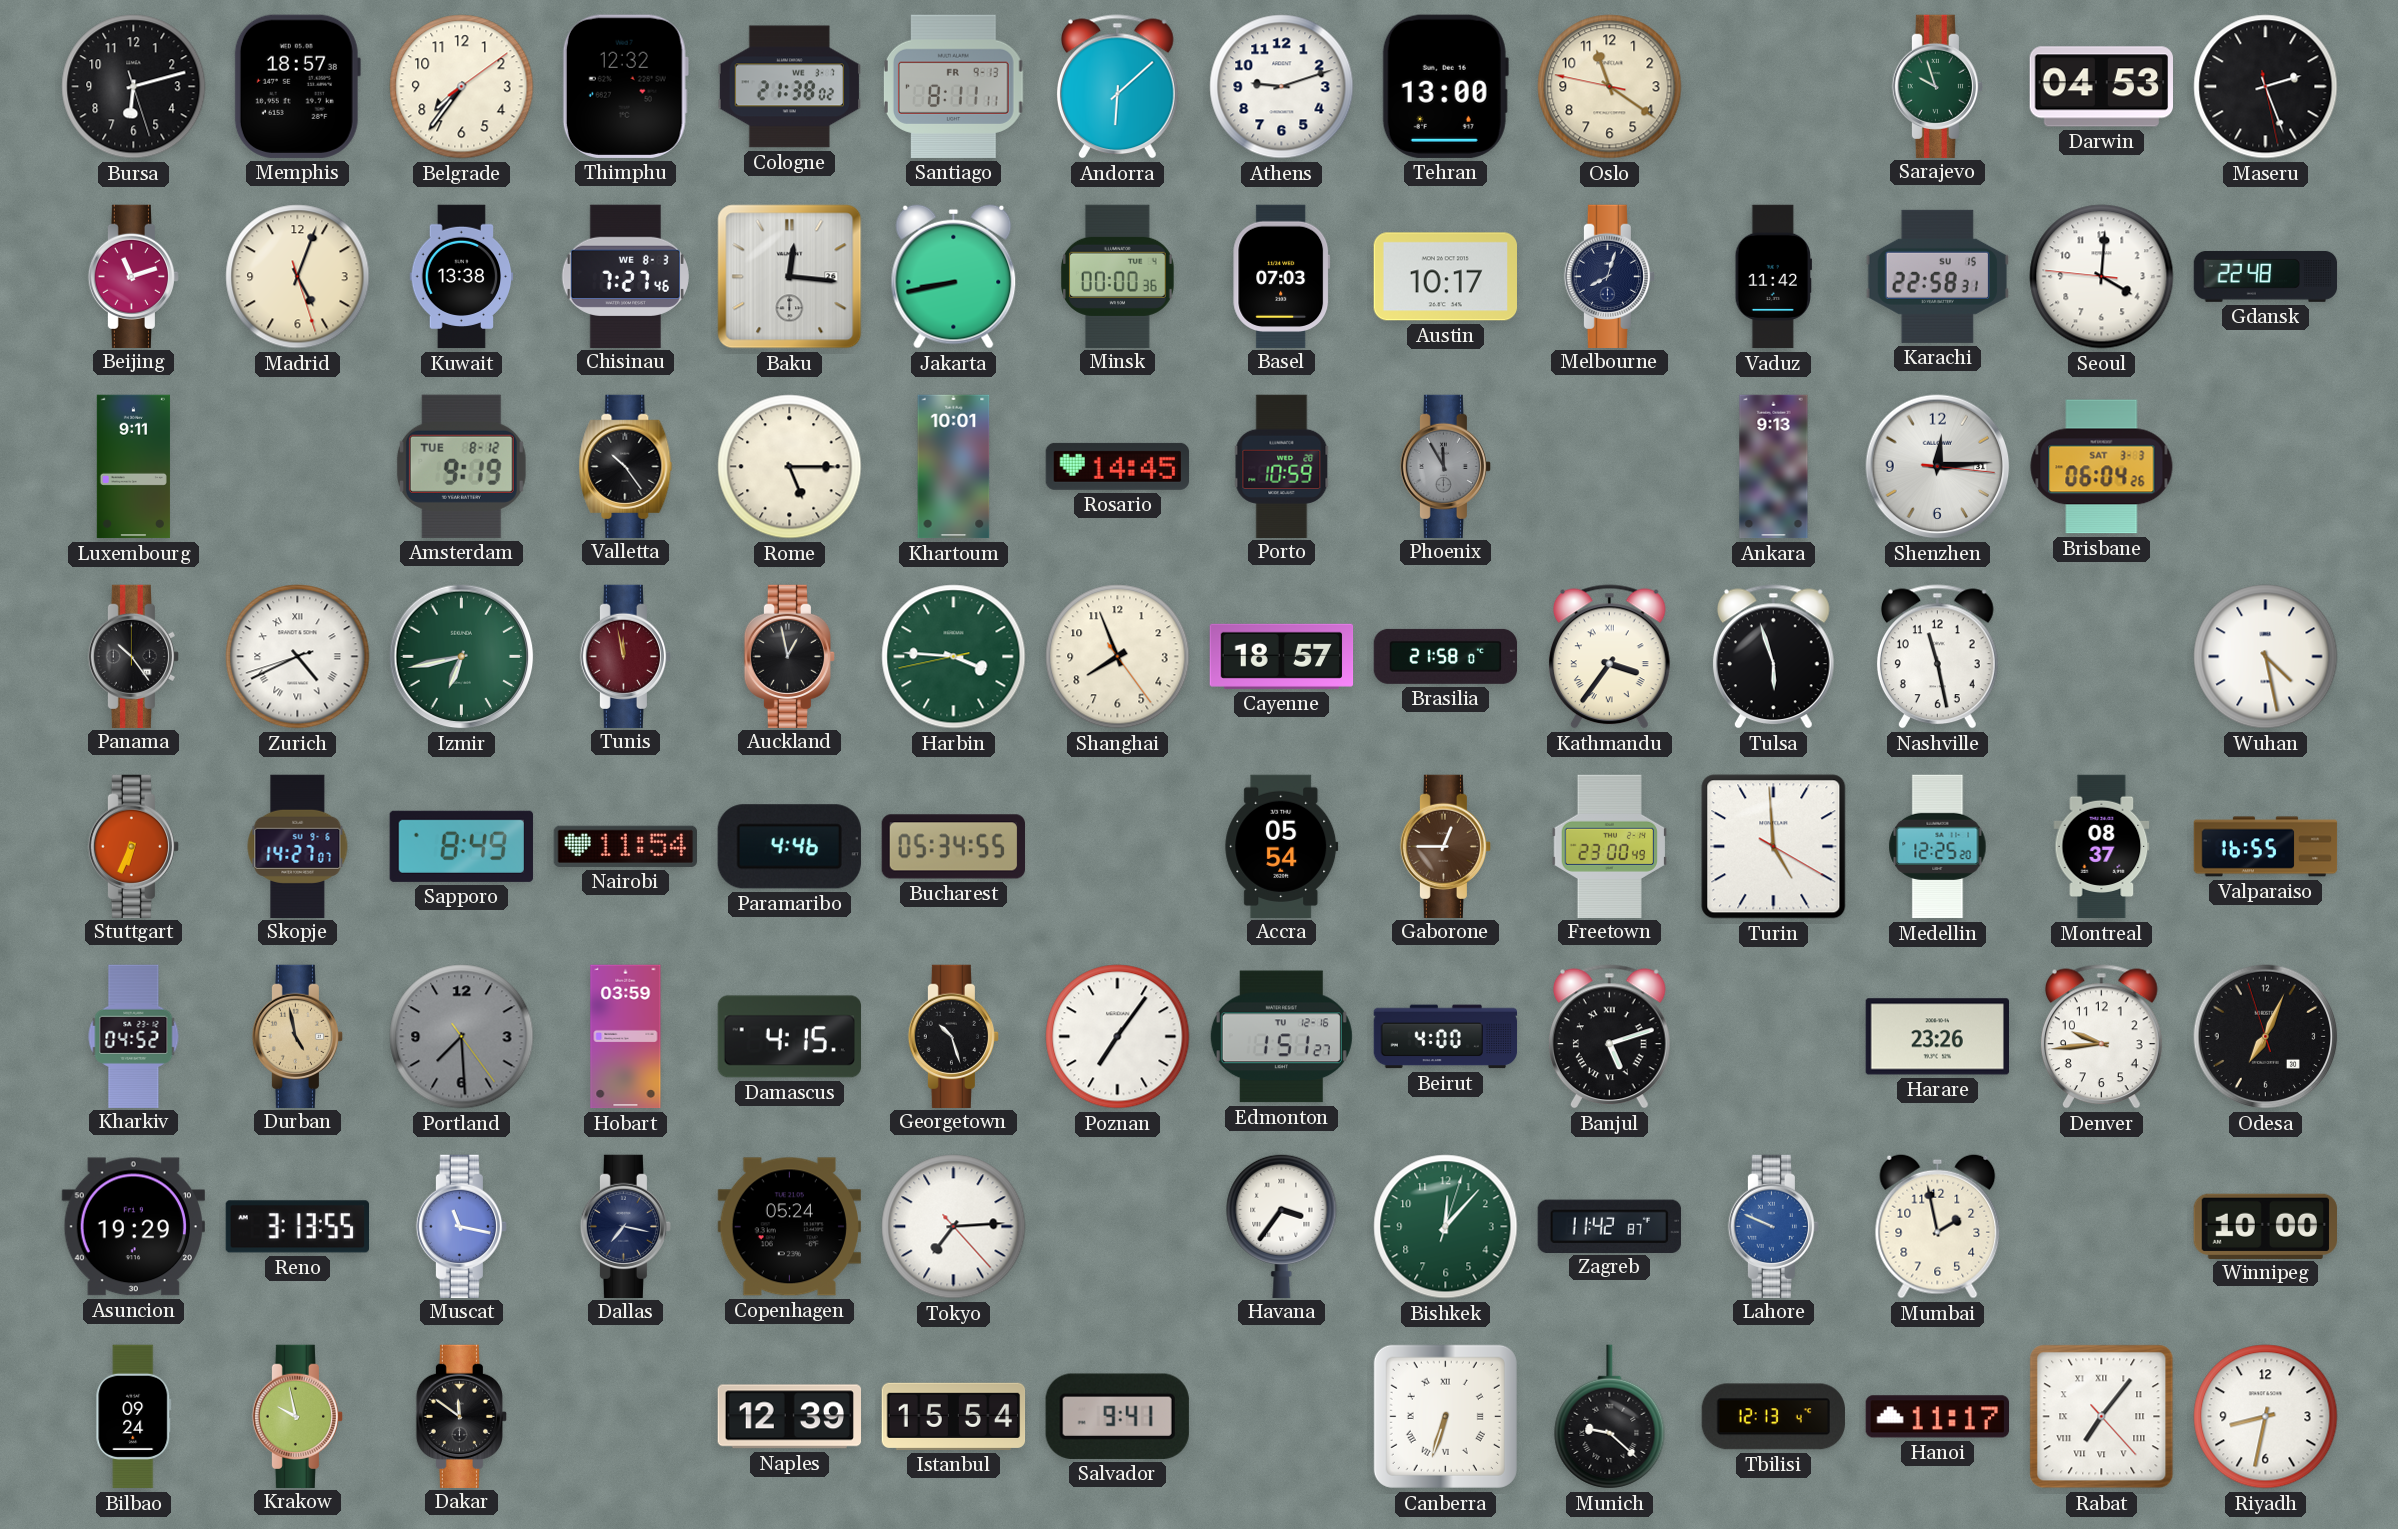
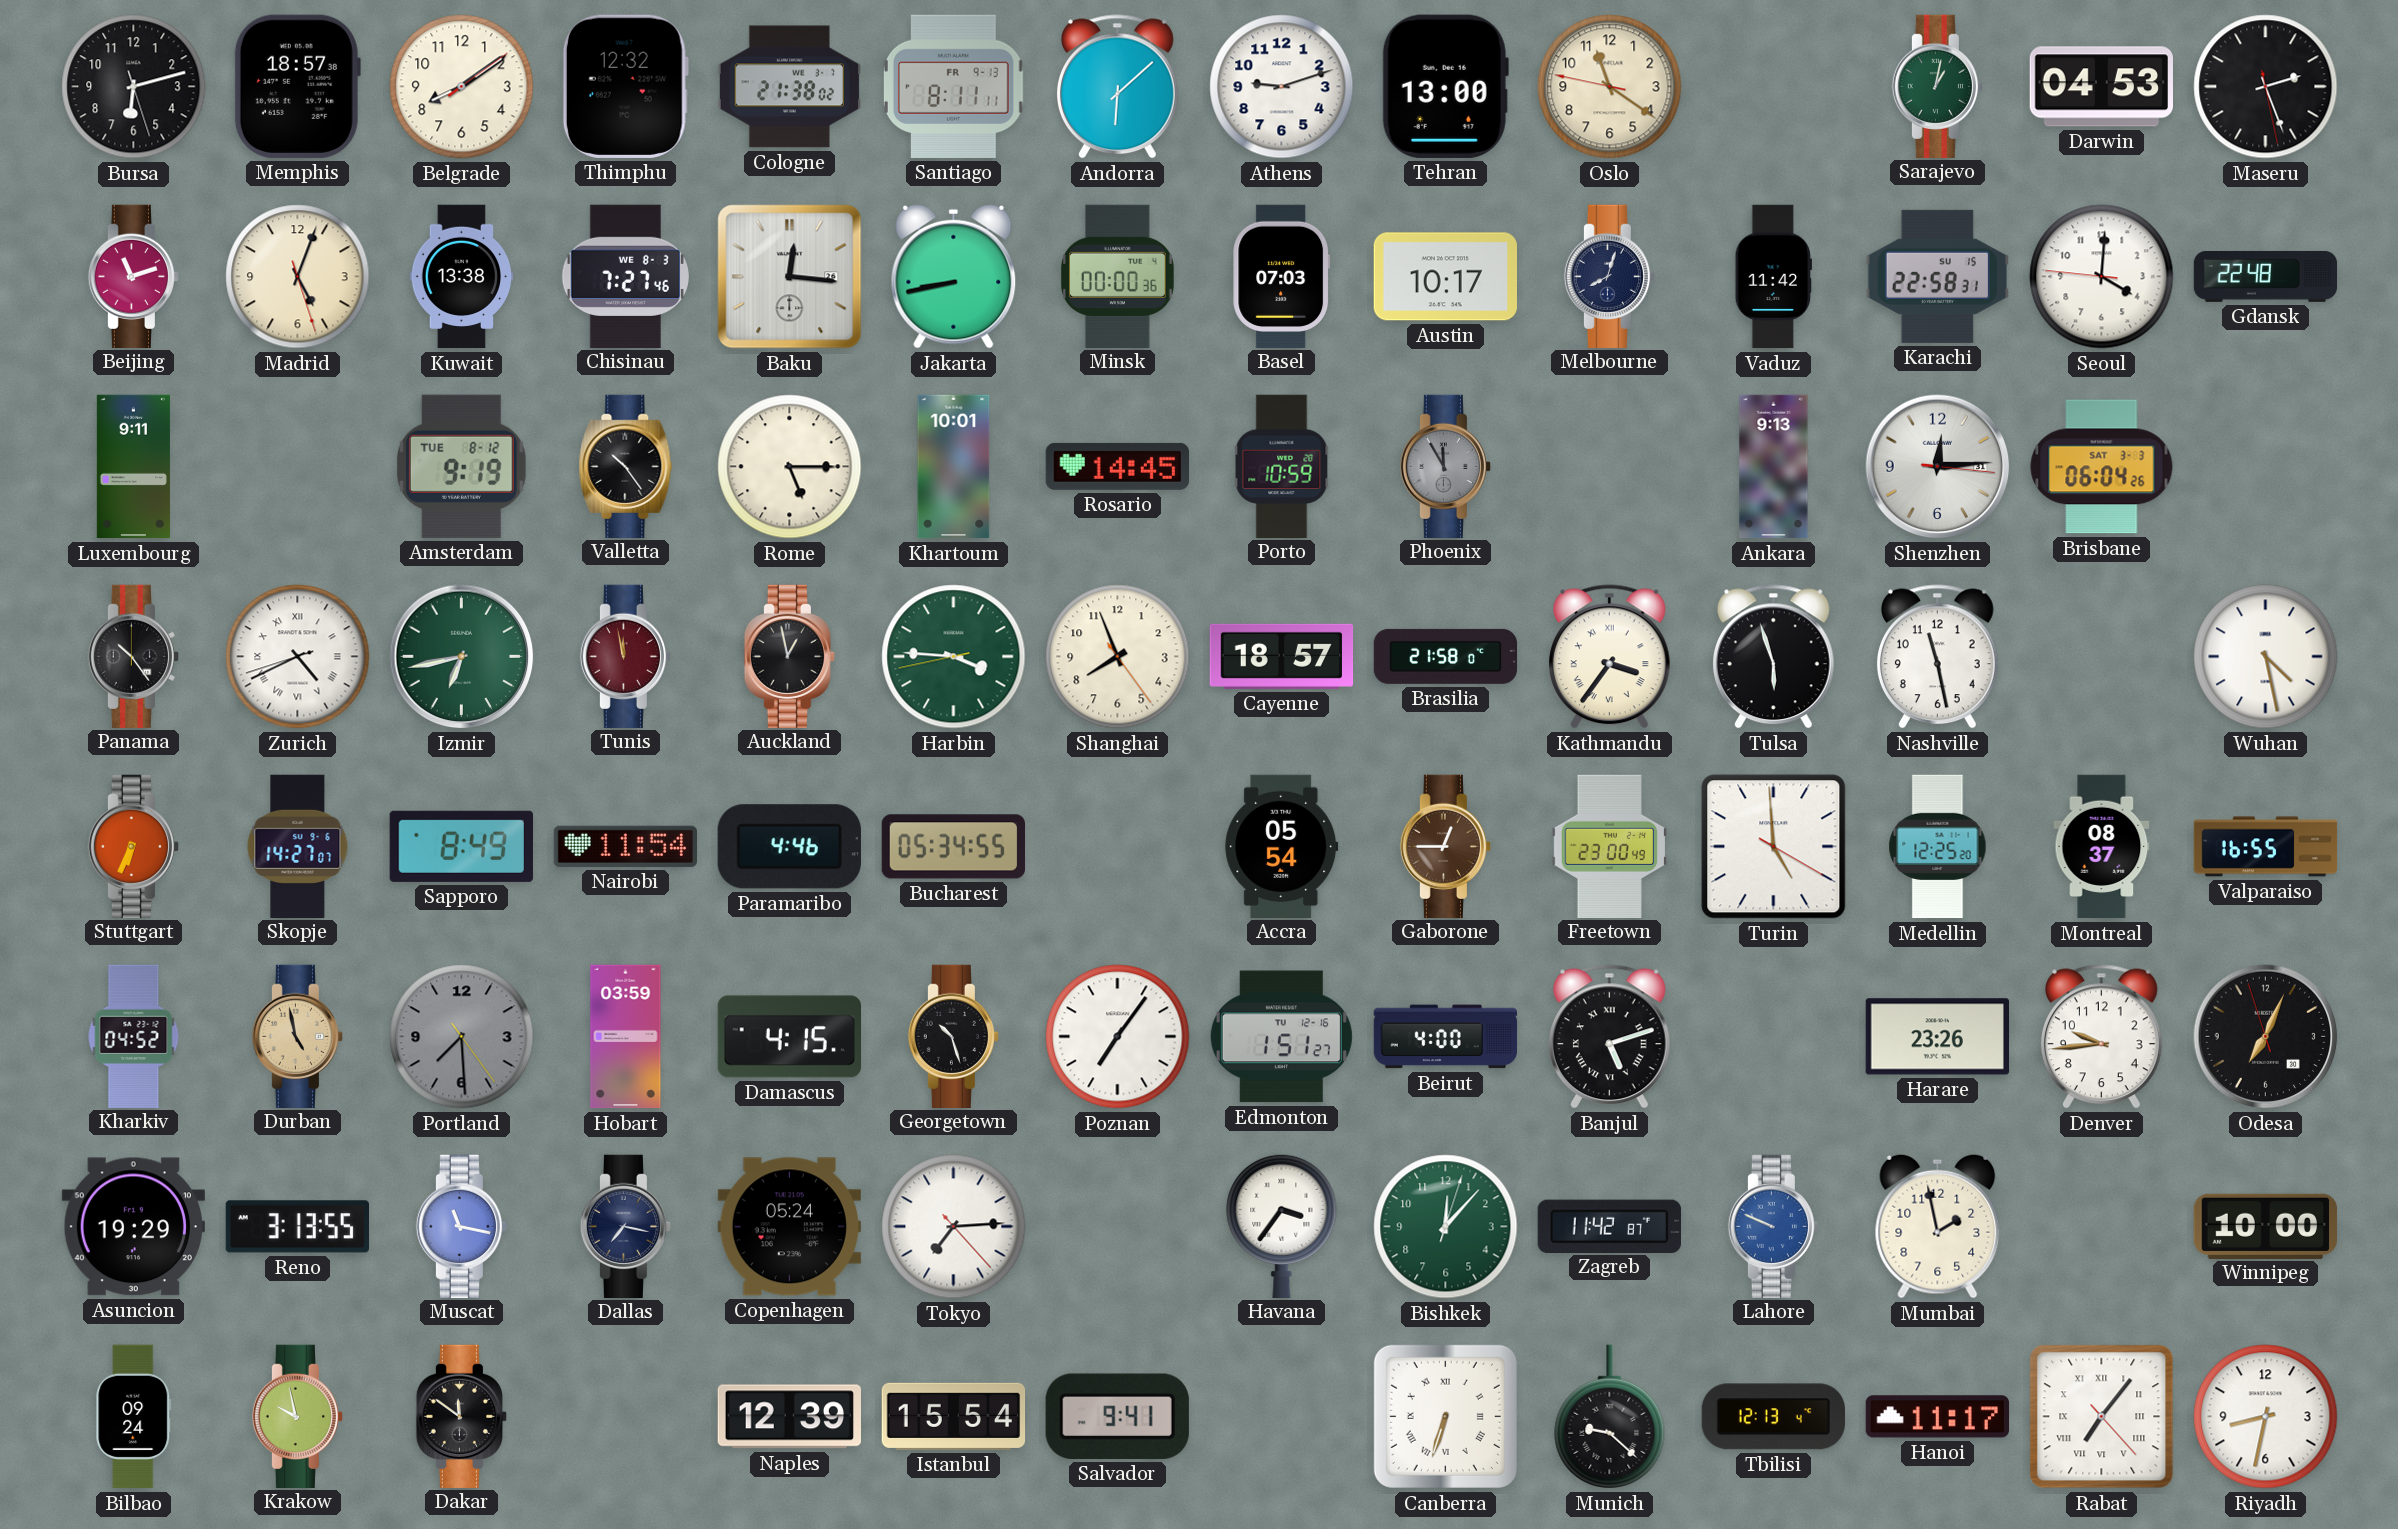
Belgrade: 7:36 -> 8:09
Sarajevo: 9:57 -> 1:02
